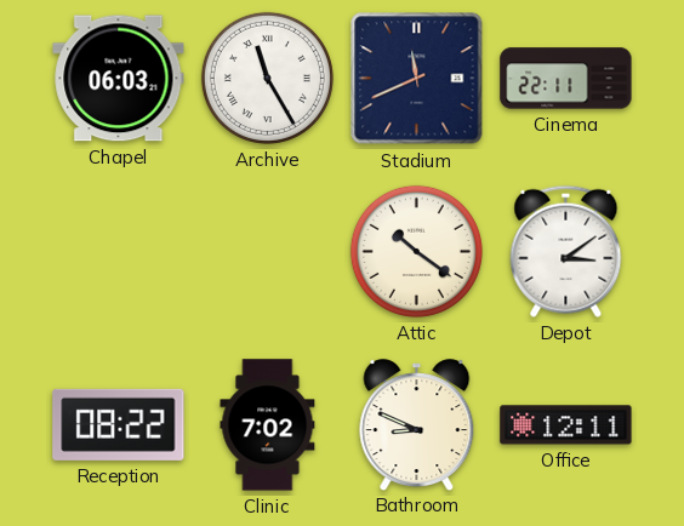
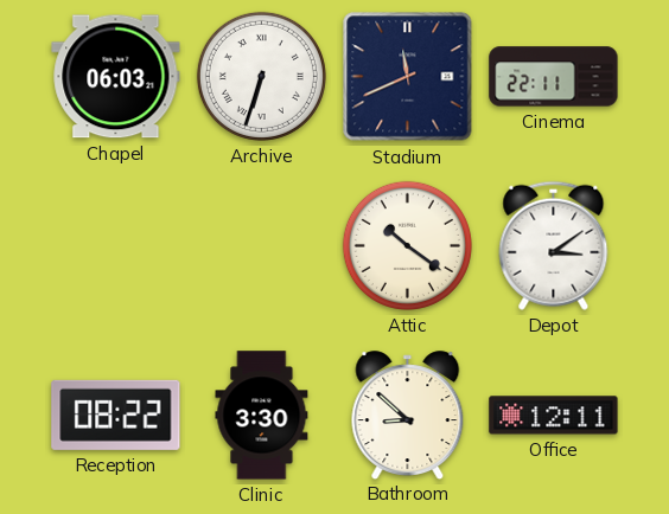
Archive: 11:25 -> 6:33
Clinic: 7:02 -> 3:30
Bathroom: 8:49 -> 8:52
